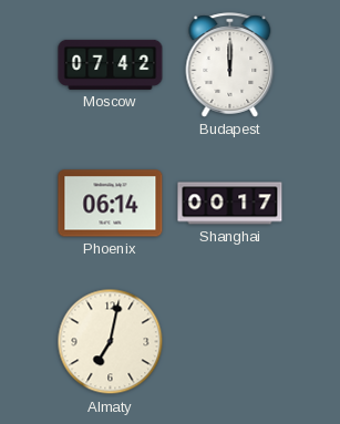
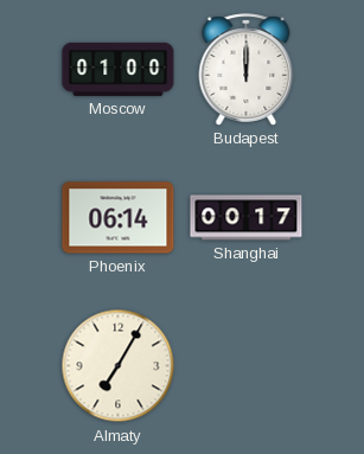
Moscow: 07:42 -> 01:00
Almaty: 7:02 -> 7:05
